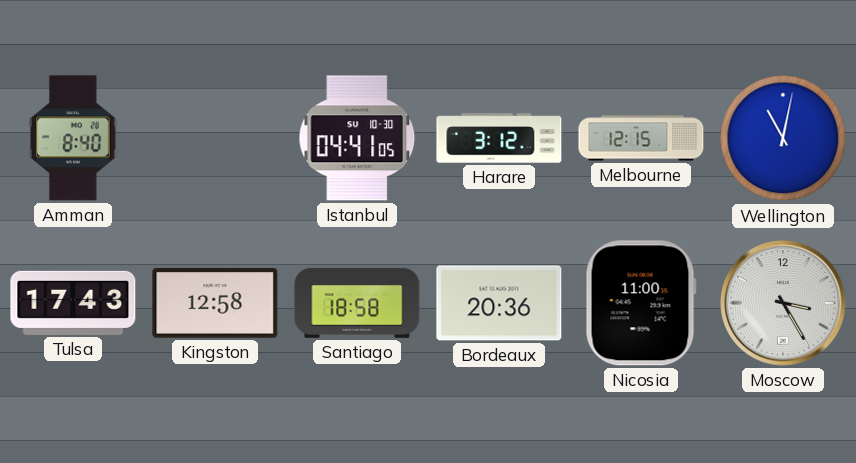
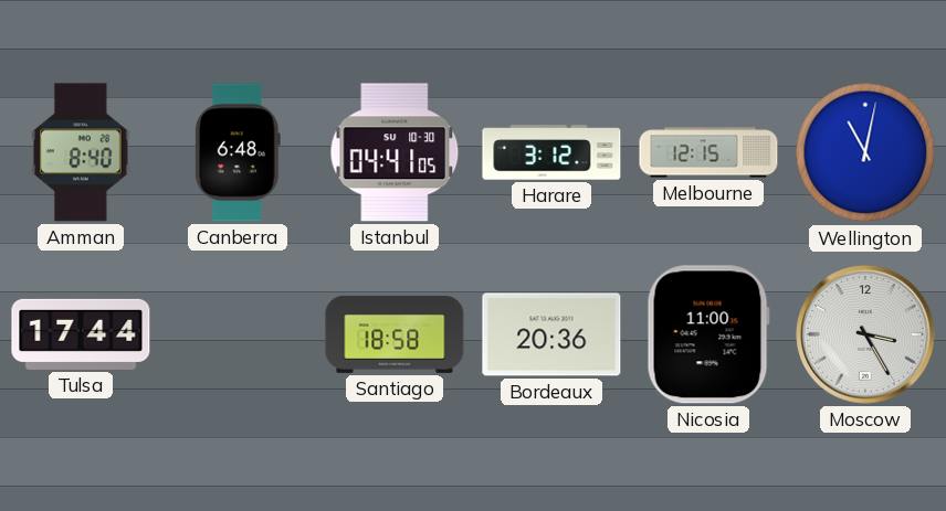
Canberra: none -> 6:48
Tulsa: 17:43 -> 17:44
Kingston: 12:58 -> none
